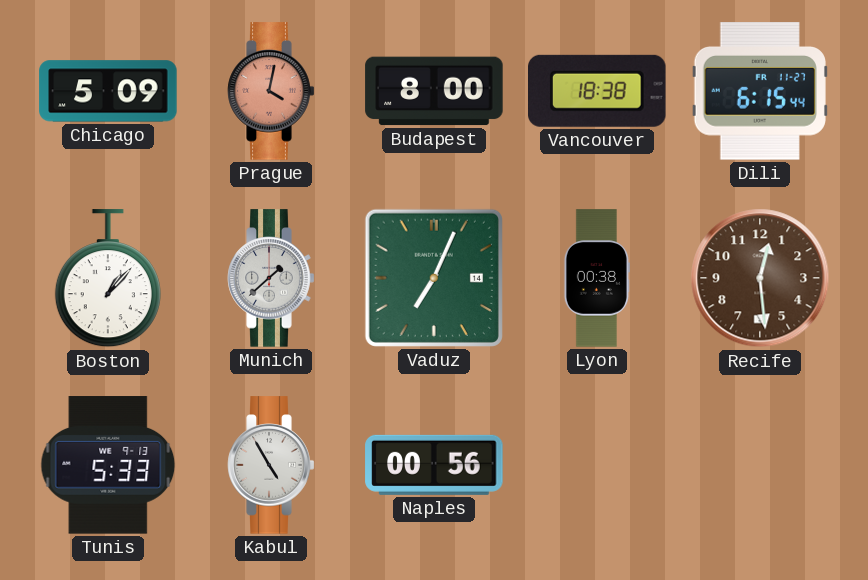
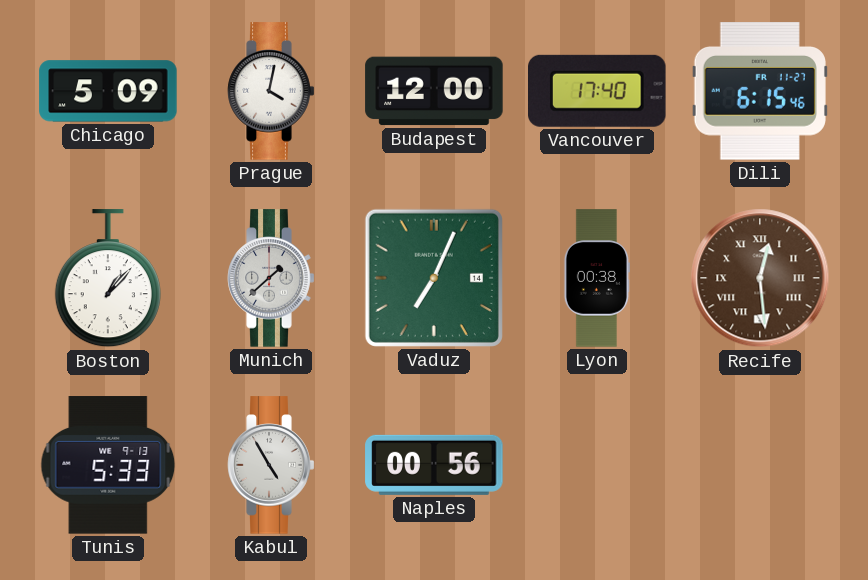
Prague dial: salmon -> white
Budapest: 8:00 -> 12:00
Vancouver: 18:38 -> 17:40
Dili: 6:15:44 -> 6:15:46
Recife numerals: Arabic -> Roman
